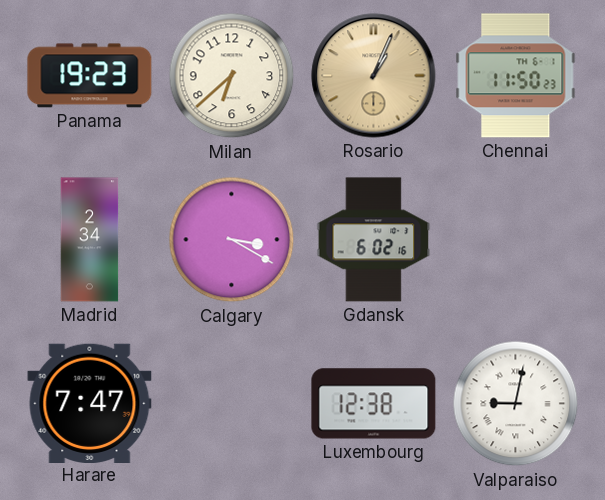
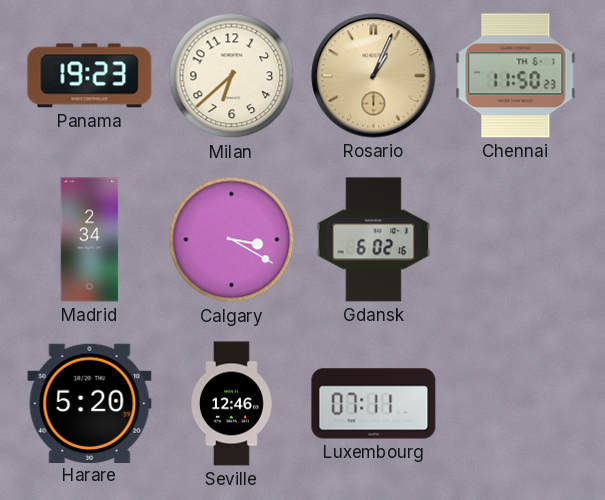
Harare: 7:47 -> 5:20
Seville: none -> 12:46
Luxembourg: 12:38 -> 07:11
Valparaiso: 9:02 -> none
